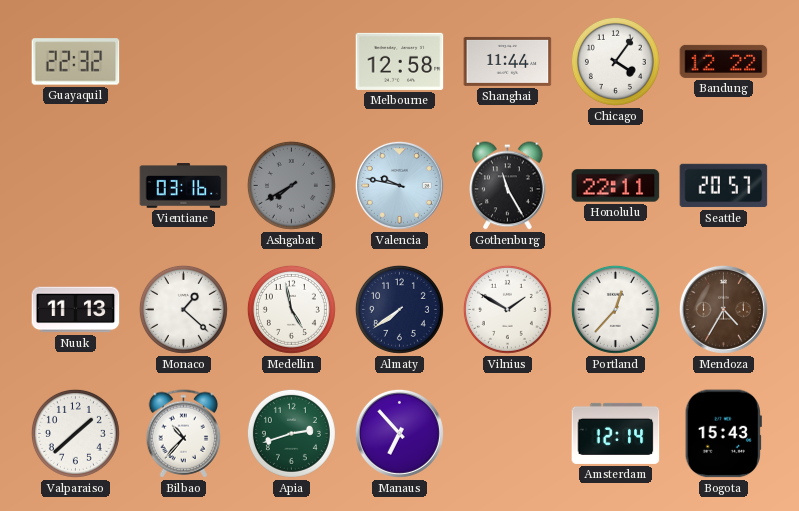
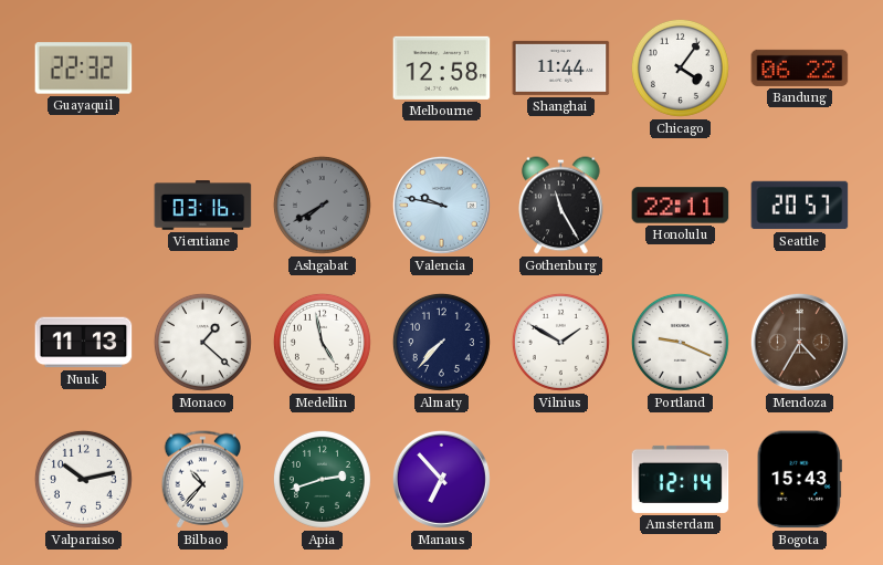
Bandung: 12:22 -> 06:22
Almaty: 7:39 -> 7:37
Portland: 12:37 -> 9:19
Valparaiso: 1:38 -> 10:13
